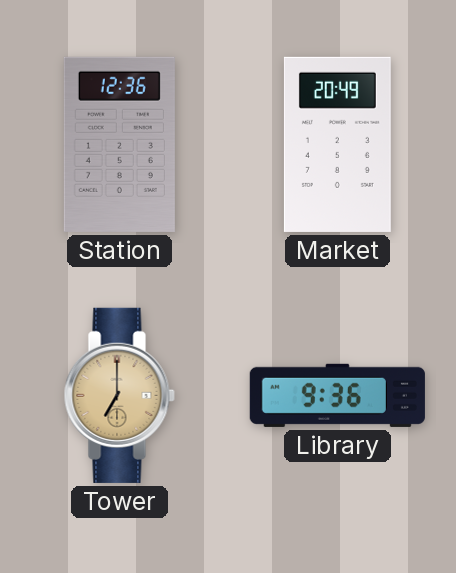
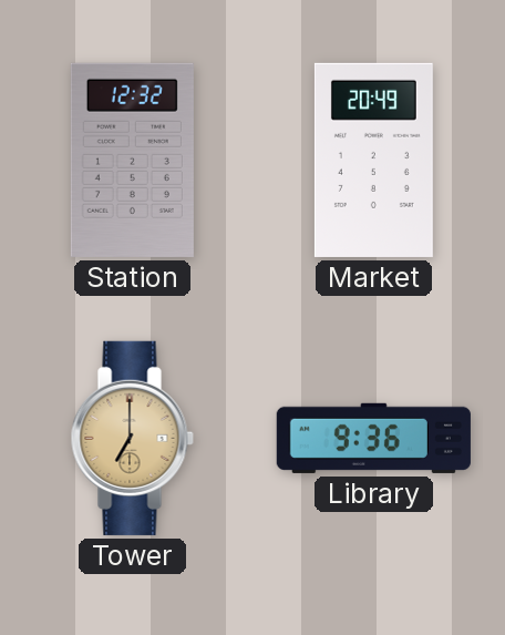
Station: 12:36 -> 12:32
